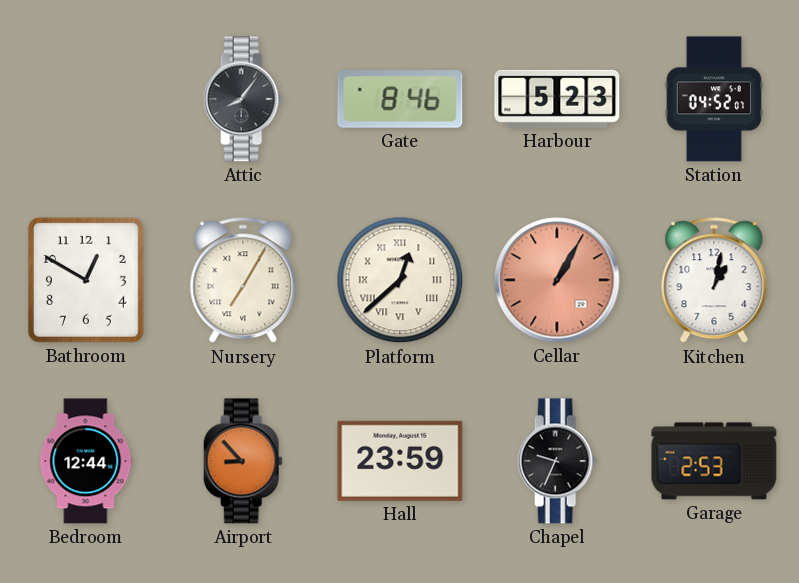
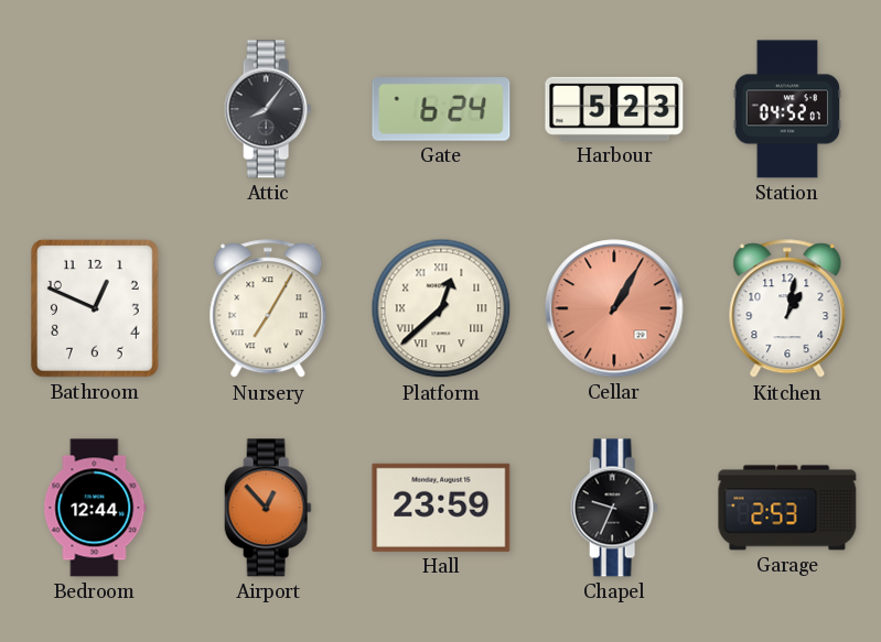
Gate: 8:46 -> 6:24
Bathroom: 12:50 -> 12:49
Airport: 8:53 -> 12:53
